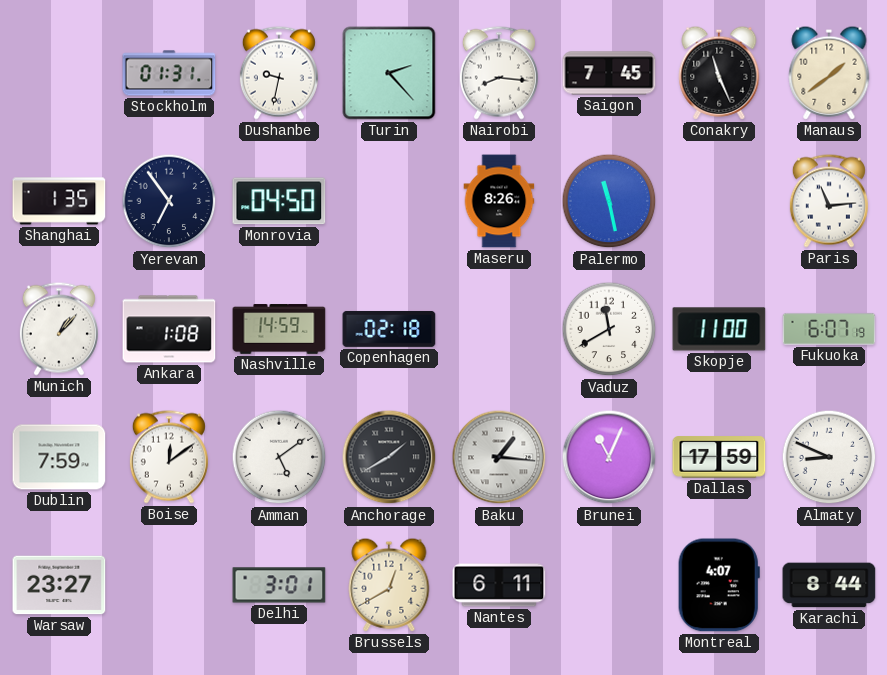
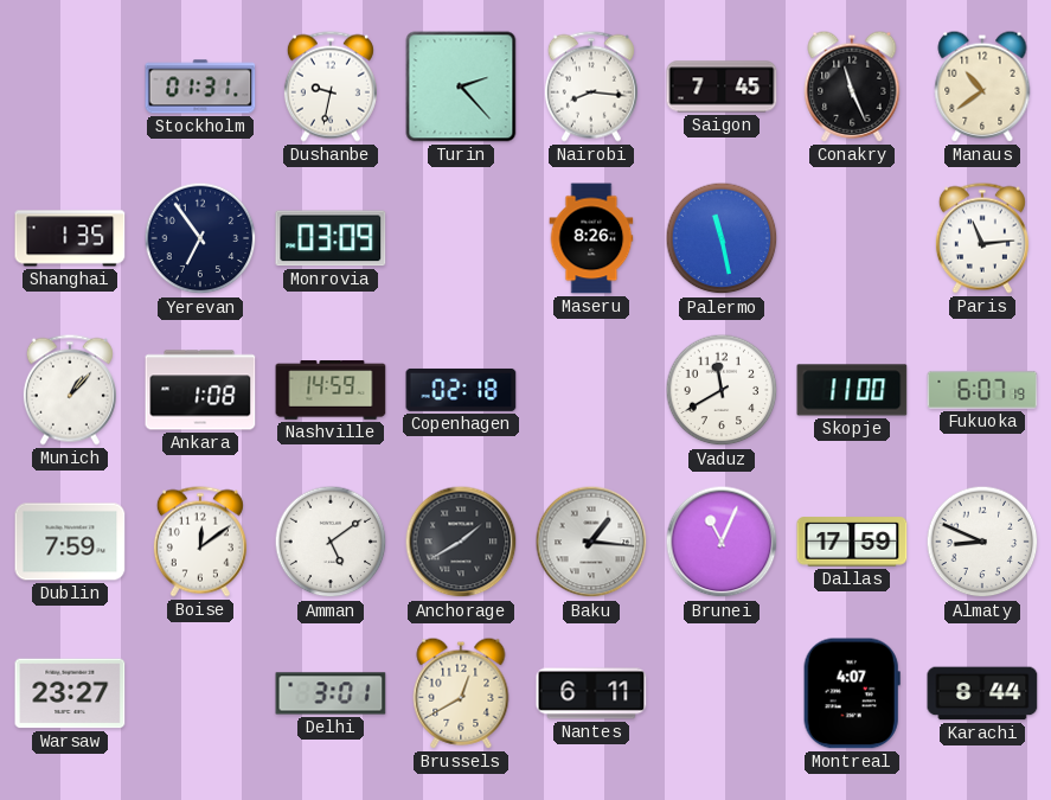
Manaus: 1:39 -> 10:39
Monrovia: 04:50 -> 03:09
